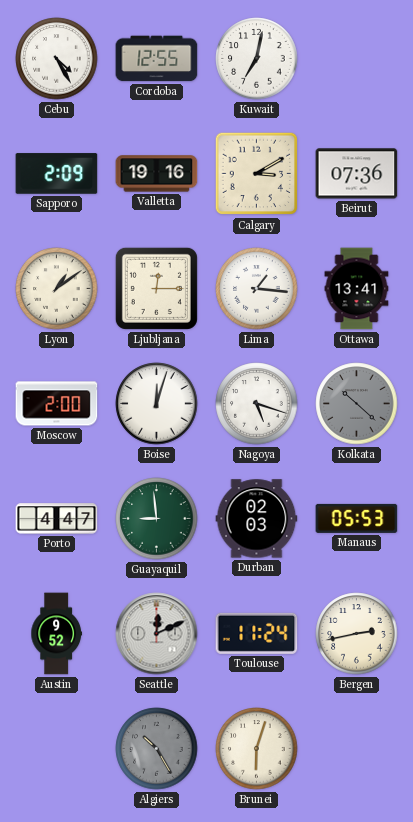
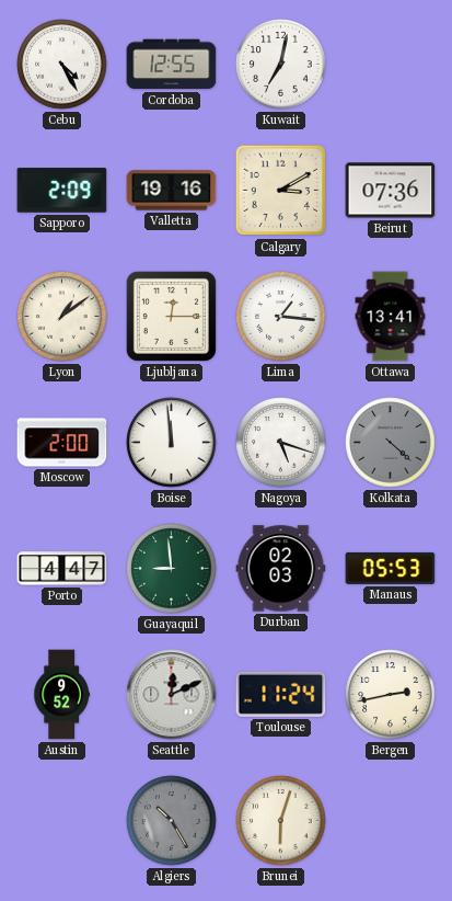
Boise: 12:03 -> 11:59
Kolkata: 10:22 -> 4:22
